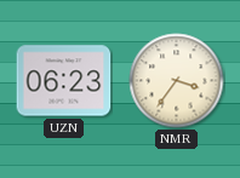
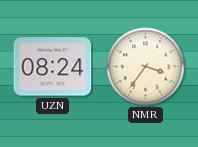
UZN: 06:23 -> 08:24
